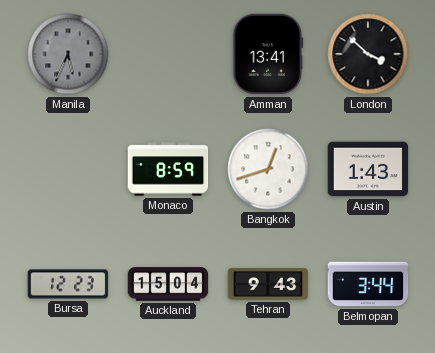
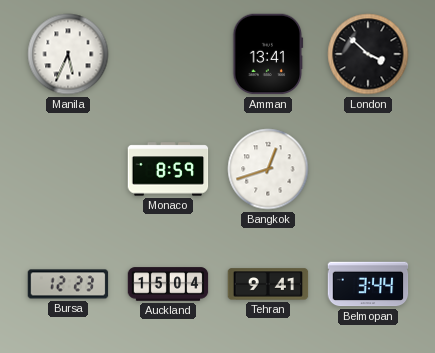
Manila dial: grey -> white
Austin: 1:43 -> none
Tehran: 9:43 -> 9:41
